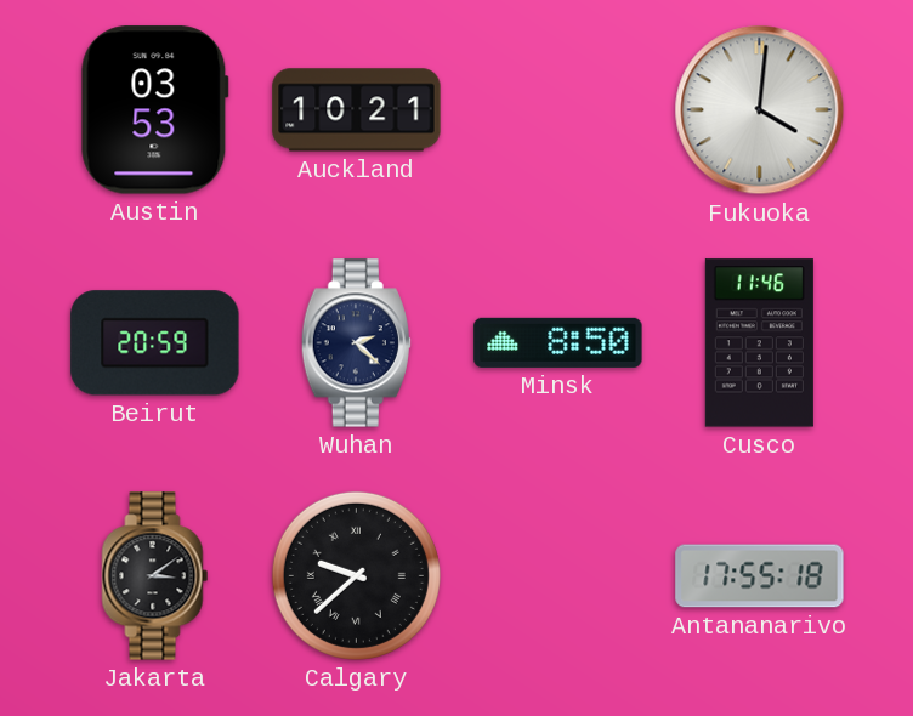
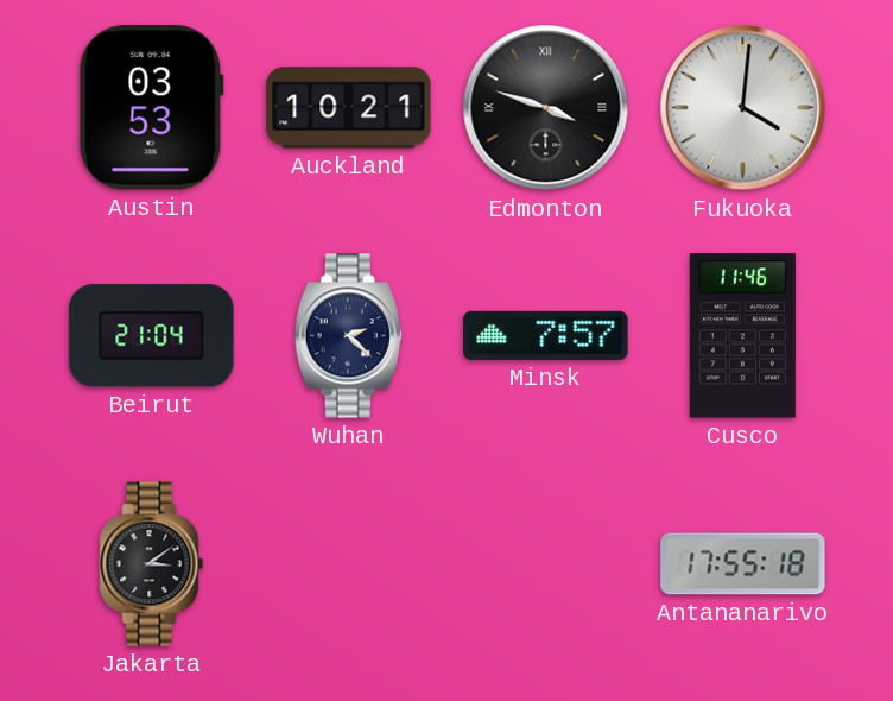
Edmonton: none -> 3:48
Beirut: 20:59 -> 21:04
Minsk: 8:50 -> 7:57
Calgary: 9:38 -> none
